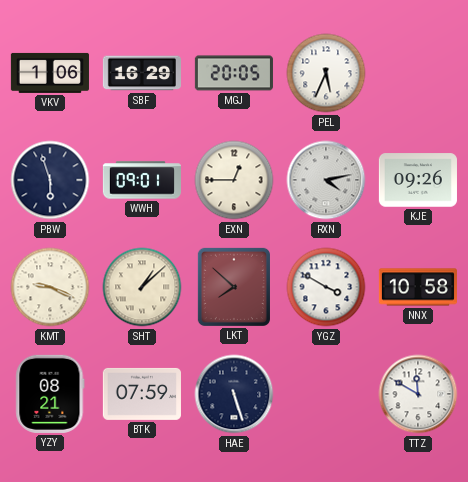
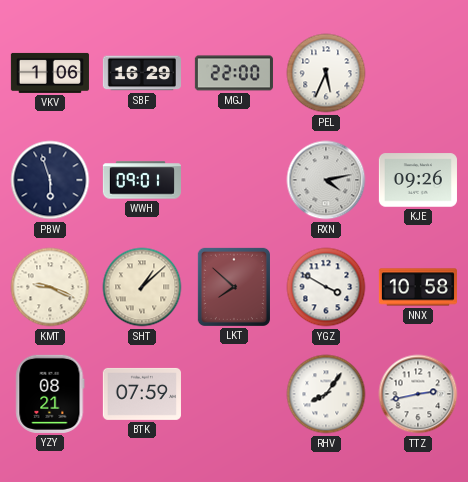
MGJ: 20:05 -> 22:00
EXN: 12:45 -> none
HAE: 5:27 -> none
RHV: none -> 8:06
TTZ: 11:50 -> 2:43
